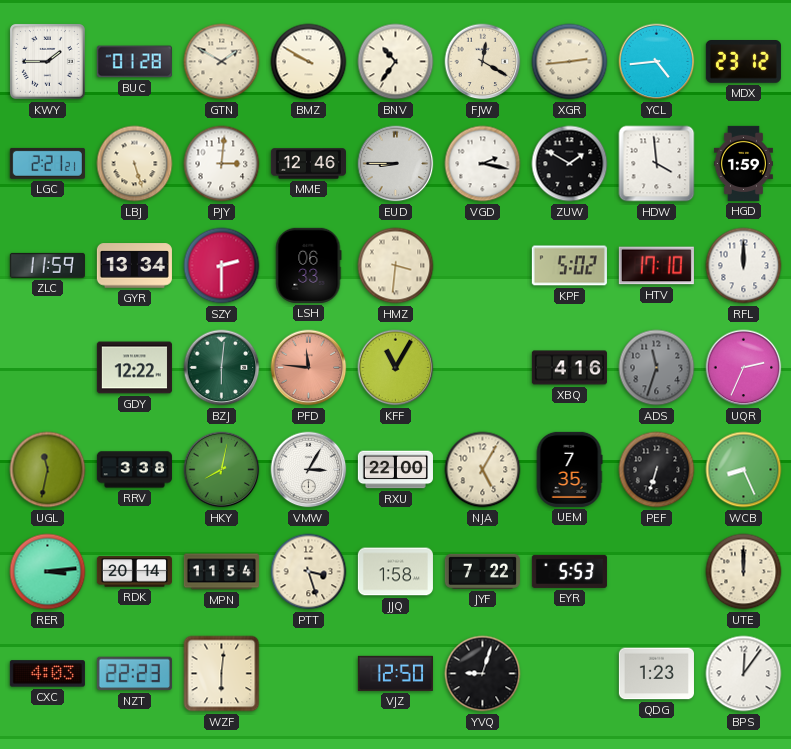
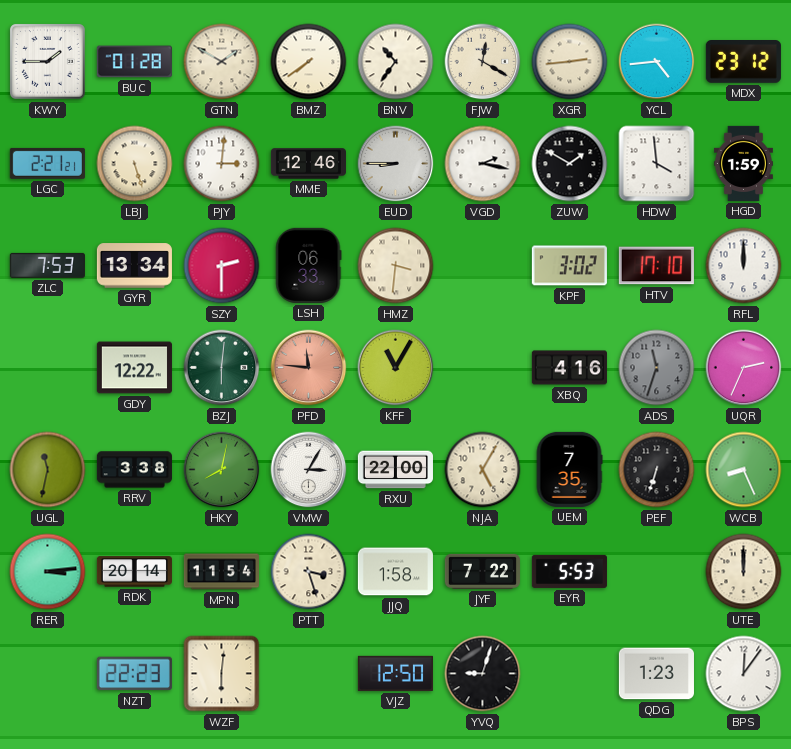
BMZ: 9:50 -> 7:39
ZLC: 11:59 -> 7:53
KPF: 5:02 -> 3:02
CXC: 4:03 -> none
